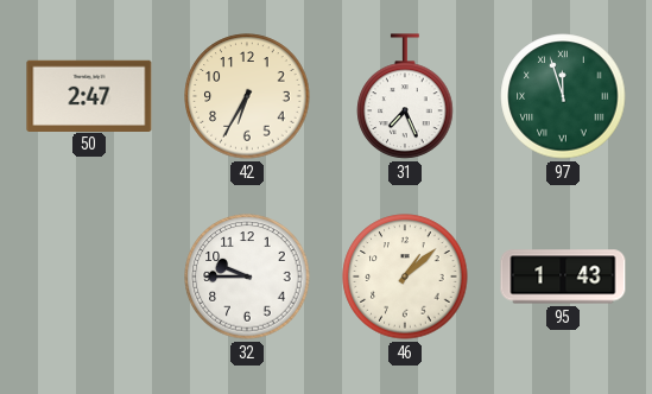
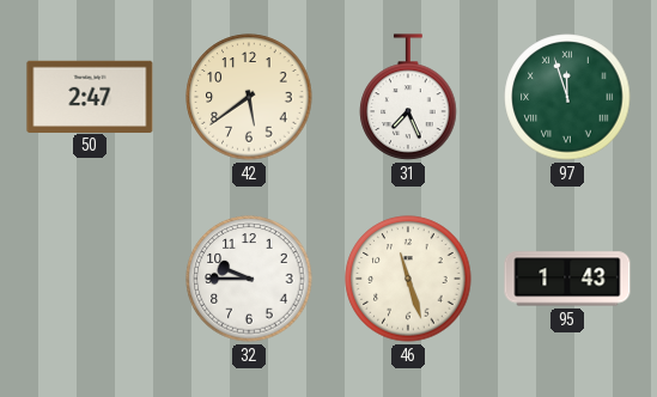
42: 6:35 -> 5:39
46: 1:08 -> 11:27
